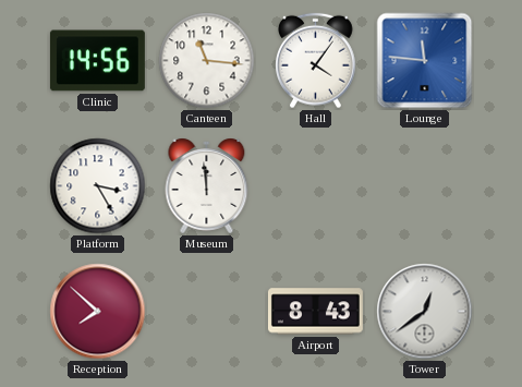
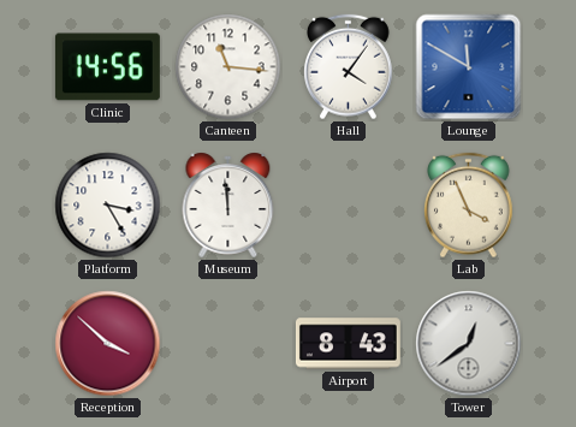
Lounge: 11:46 -> 11:50
Lab: none -> 3:56
Reception: 7:52 -> 3:52
